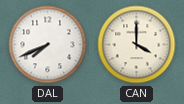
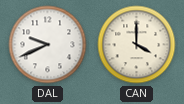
DAL: 7:41 -> 9:41
